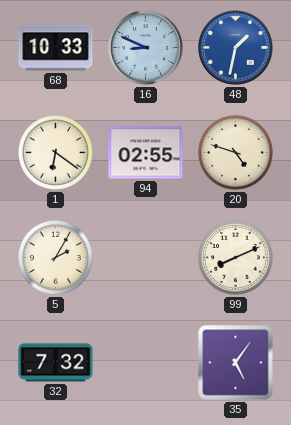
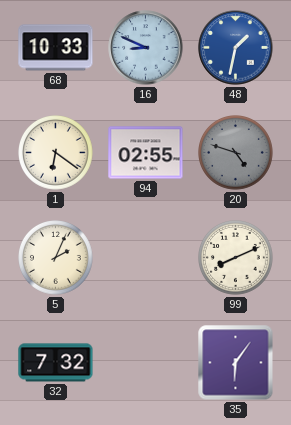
20 dial: cream -> grey
5: 2:05 -> 2:04
35: 5:06 -> 6:06
